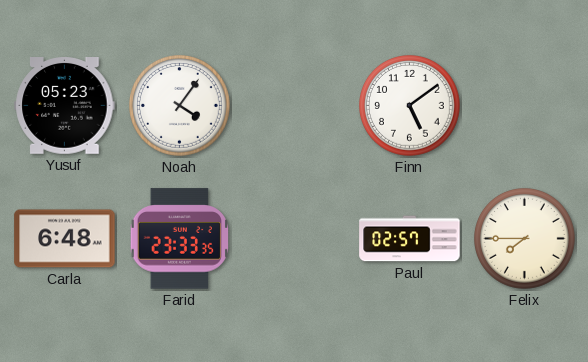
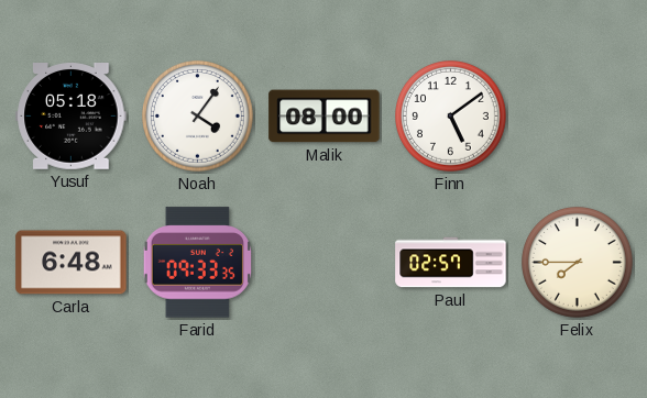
Yusuf: 05:23 -> 05:18
Malik: none -> 08:00
Farid: 23:33 -> 09:33
